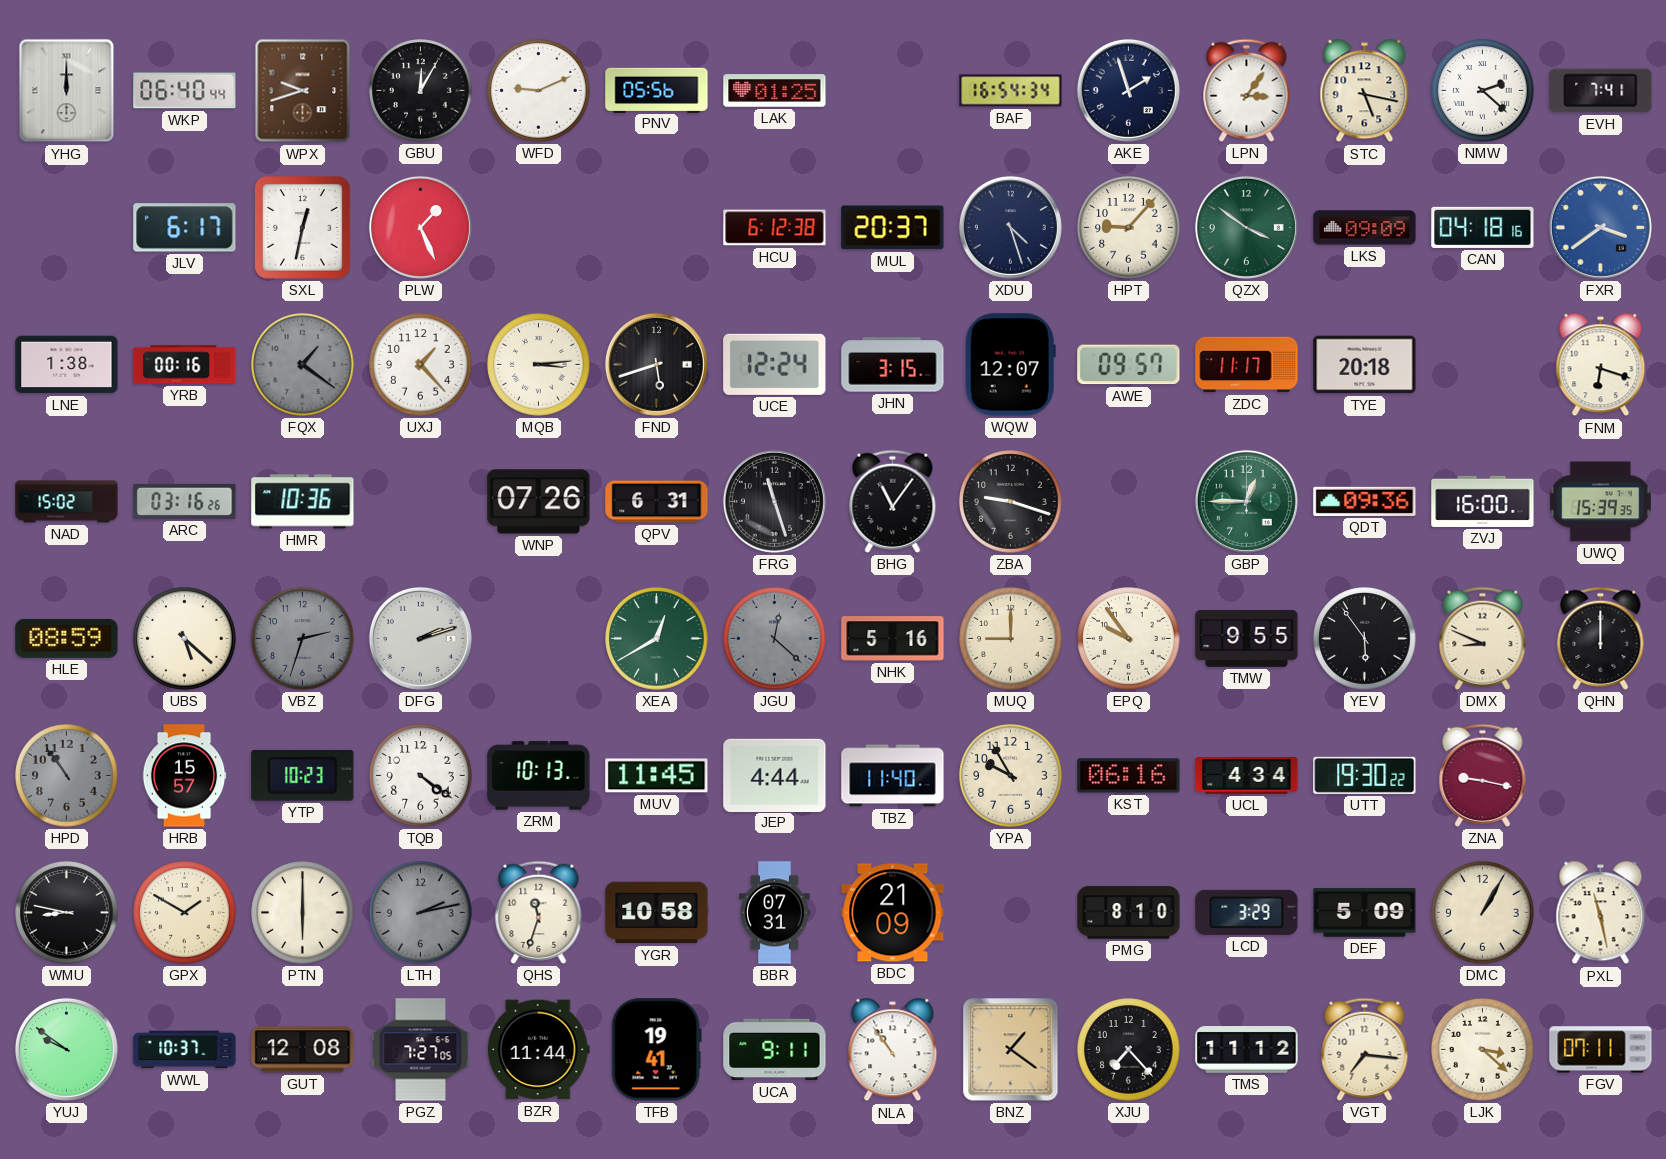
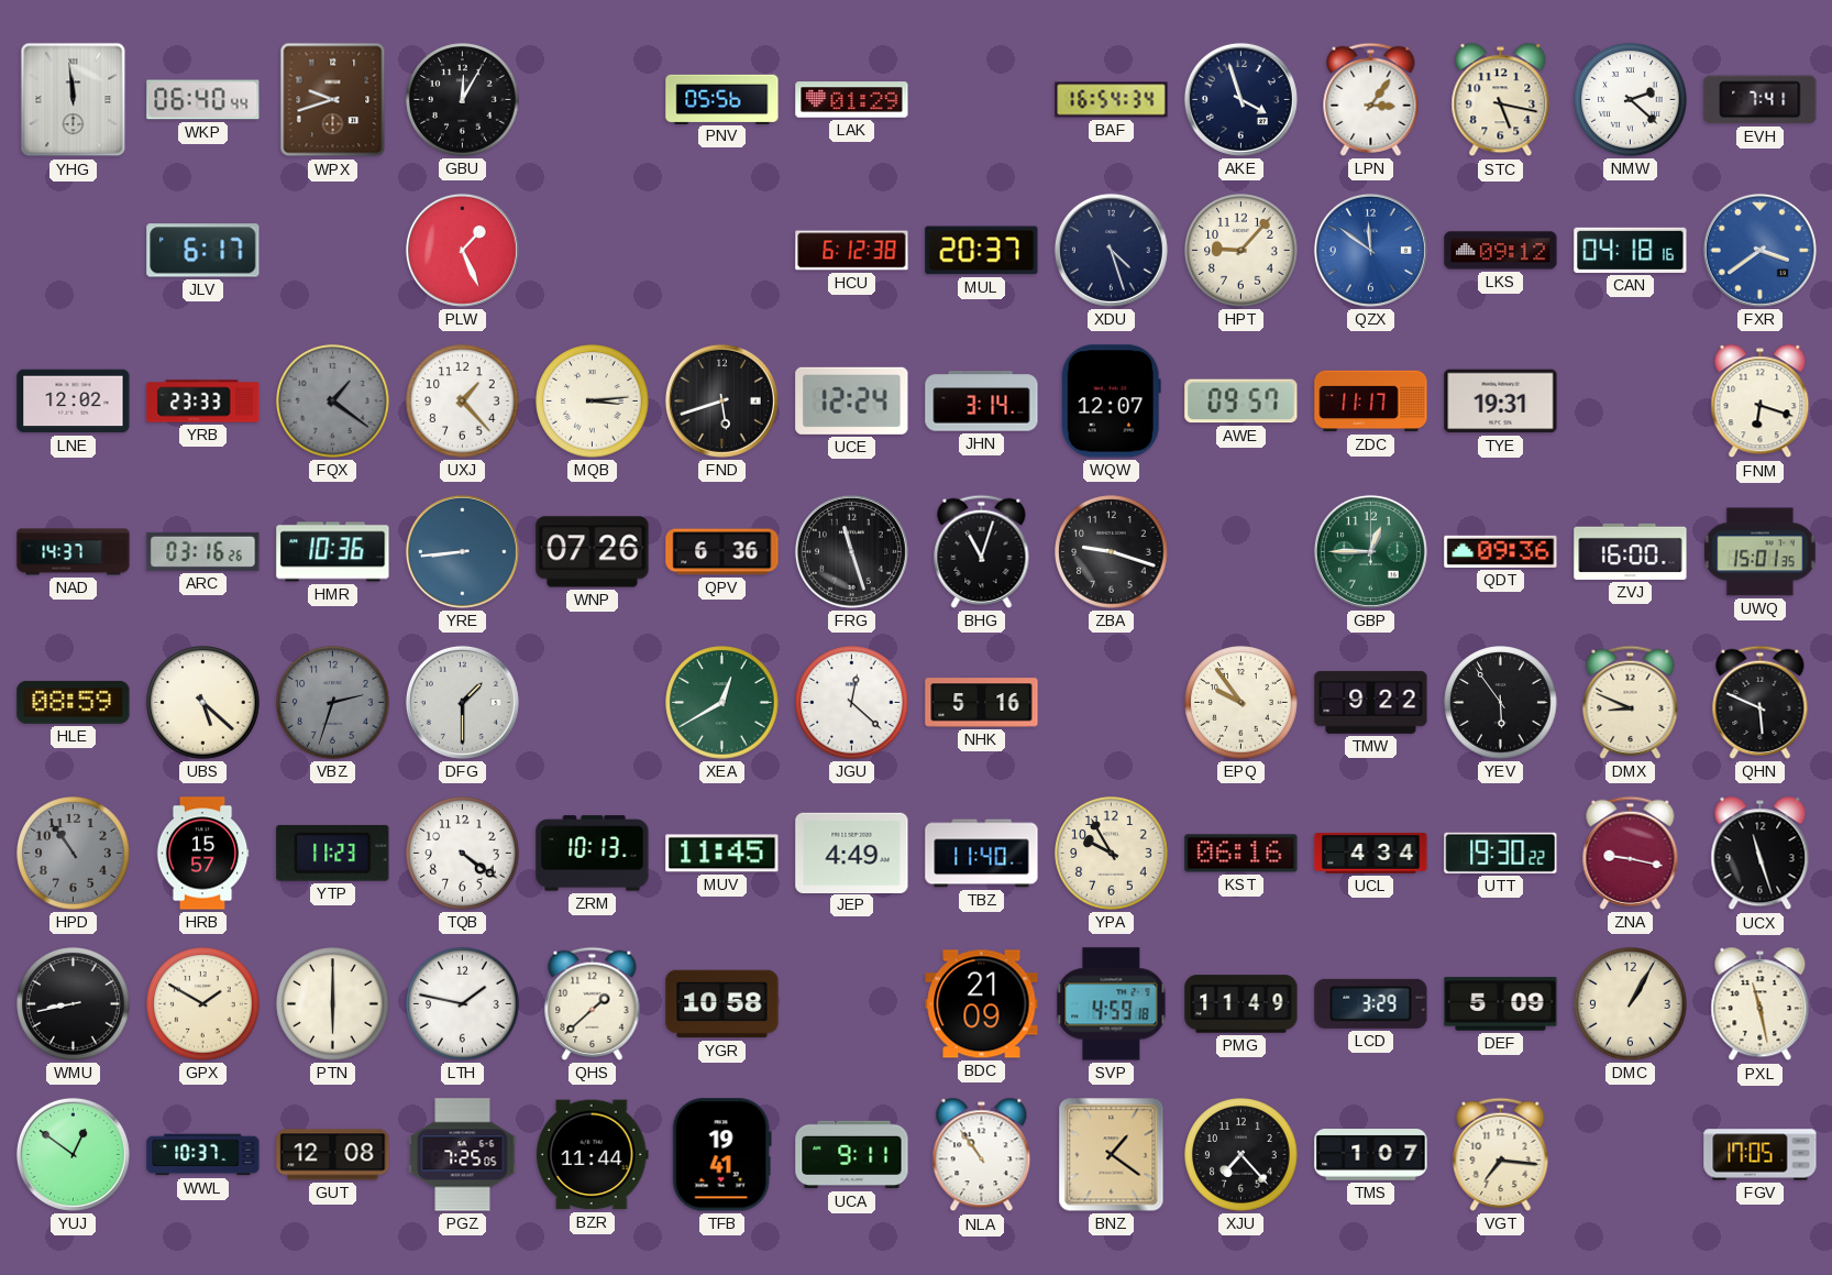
YHG: 12:00 -> 11:59
WFD: 9:11 -> none
LAK: 01:25 -> 01:29
AKE: 1:57 -> 3:57
SXL: 12:32 -> none
QZX: 3:51 -> 11:51
QZX dial: green -> blue
LKS: 09:09 -> 09:12
LNE: 1:38 -> 12:02
YRB: 00:16 -> 23:33
JHN: 3:15 -> 3:14
TYE: 20:18 -> 19:31
NAD: 15:02 -> 14:37
YRE: none -> 8:44
QPV: 6:31 -> 6:36
BHG: 11:06 -> 11:03
UWQ: 15:39 -> 15:01
DFG: 2:12 -> 1:30
JGU dial: grey -> white
MUQ: 9:00 -> none
TMW: 9:55 -> 9:22
QHN: 12:00 -> 5:49
YTP: 10:23 -> 11:23
JEP: 4:44 -> 4:49
UCX: none -> 11:27
WMU: 8:47 -> 8:43
LTH: 2:13 -> 1:47
LTH dial: grey -> white
QHS: 11:33 -> 1:38
BBR: 07:31 -> none
SVP: none -> 4:59
PMG: 8:10 -> 11:49
YUJ: 9:51 -> 12:51
PGZ: 7:27 -> 7:25
TMS: 11:12 -> 1:07
LJK: 3:22 -> none
FGV: 07:11 -> 17:05
